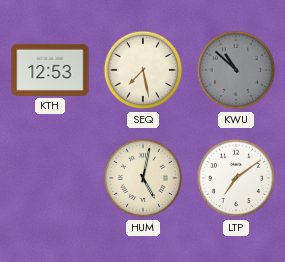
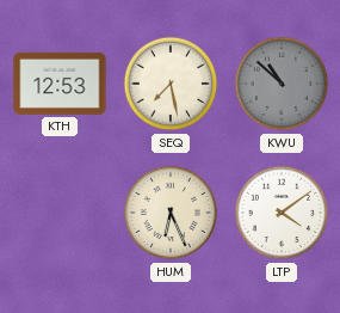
HUM: 5:02 -> 6:26
LTP: 7:09 -> 4:09
